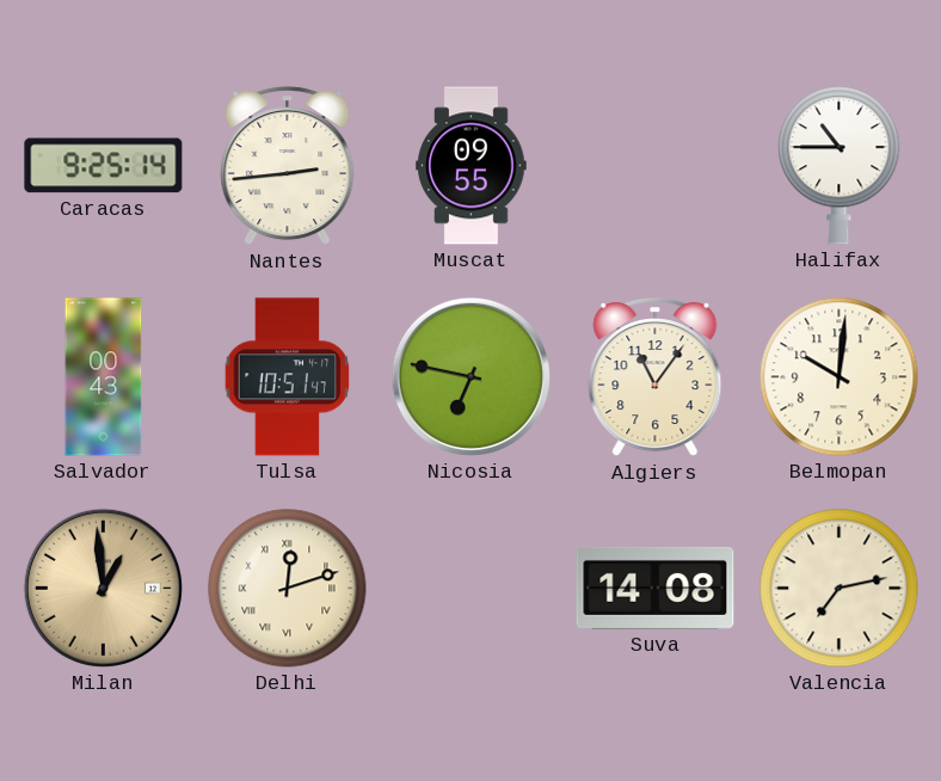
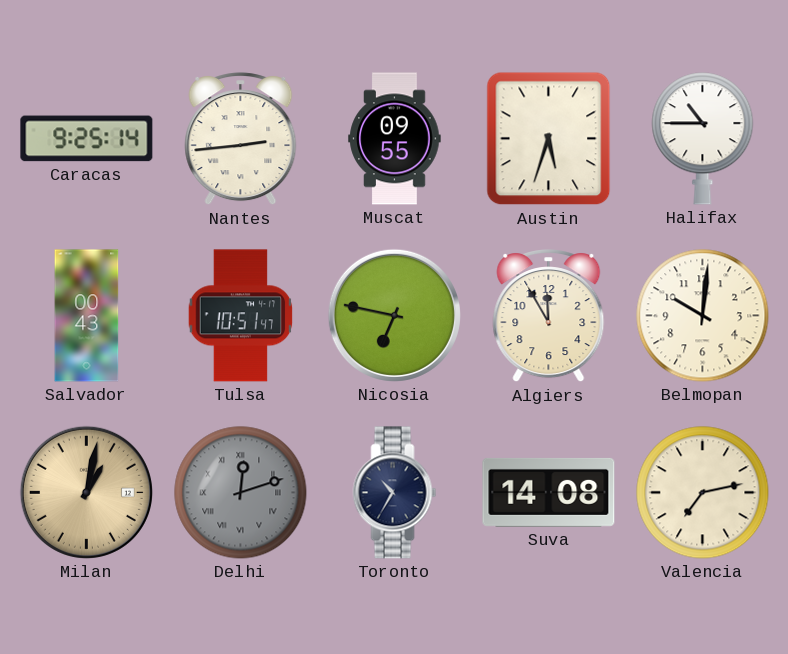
Austin: none -> 5:33
Algiers: 11:06 -> 11:55
Milan: 12:59 -> 1:02
Delhi dial: cream -> grey
Toronto: none -> 10:35
